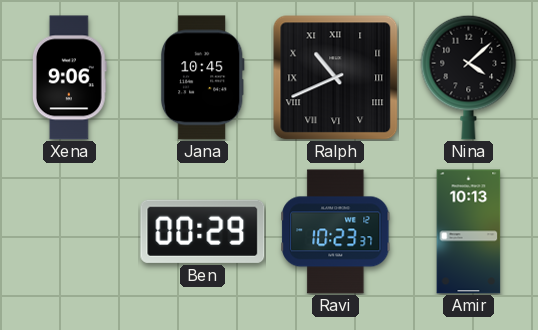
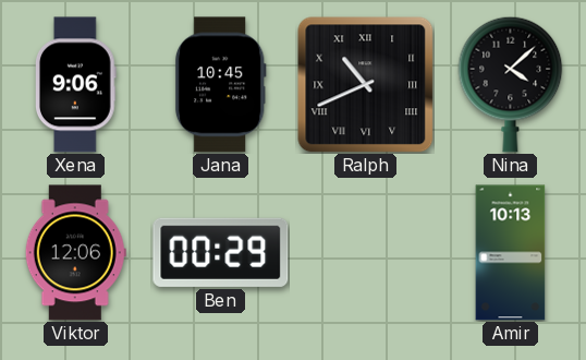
Viktor: none -> 12:06
Ravi: 10:23 -> none
